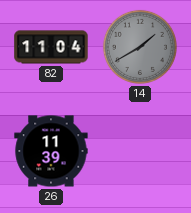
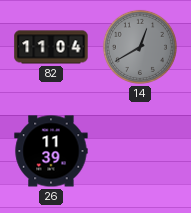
14: 1:40 -> 12:40
